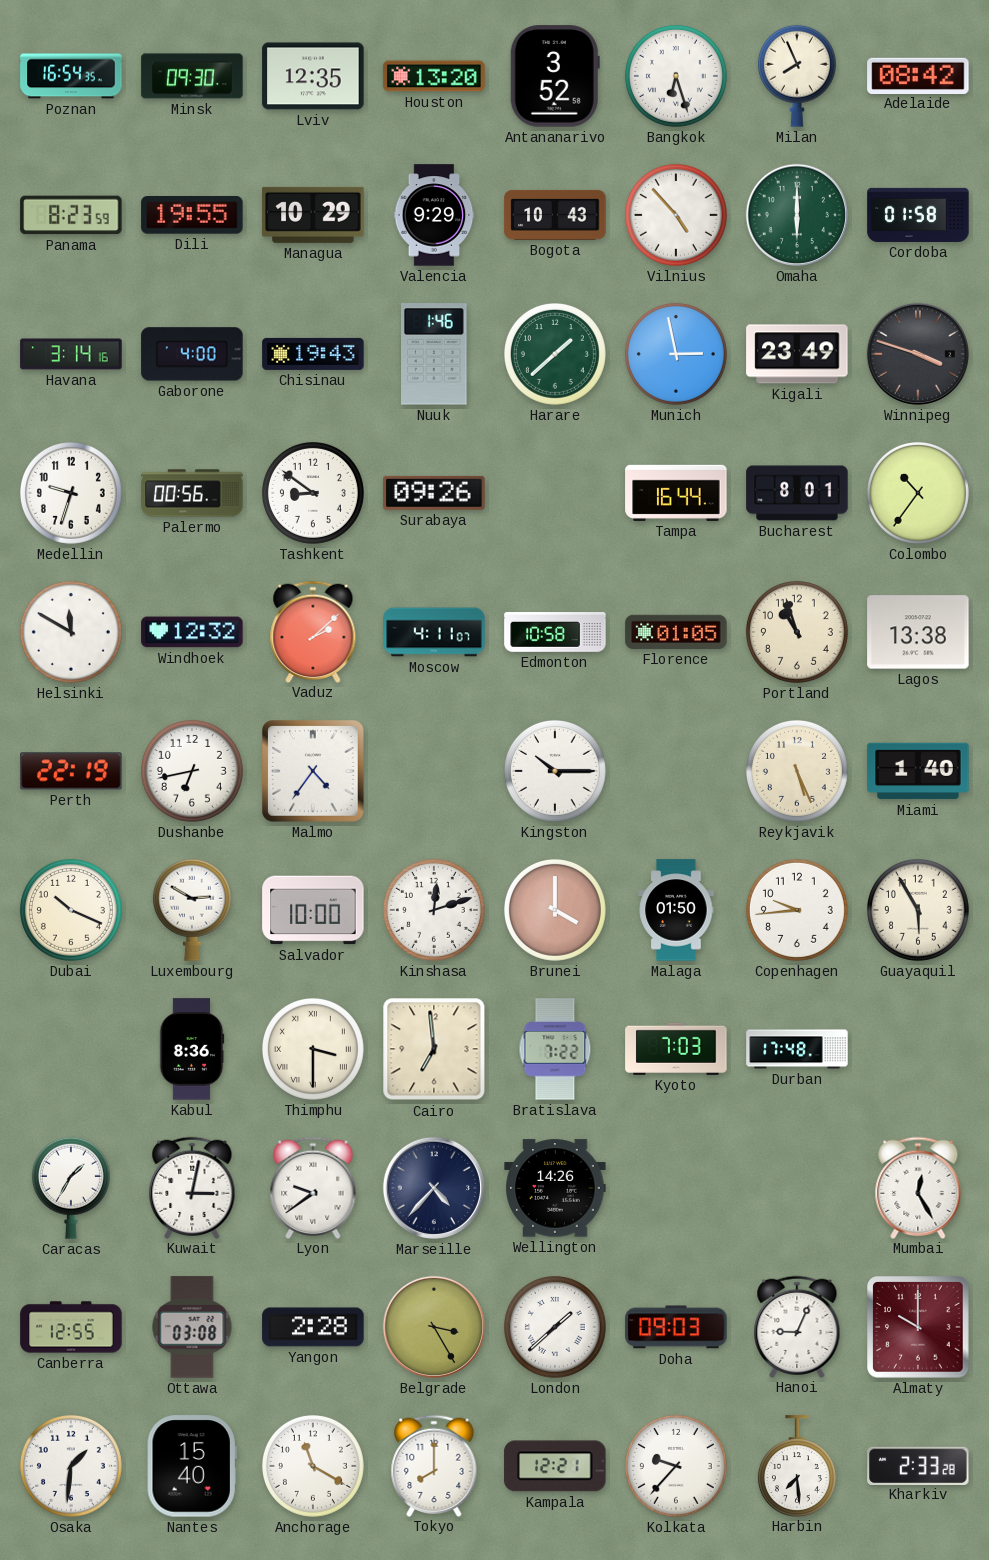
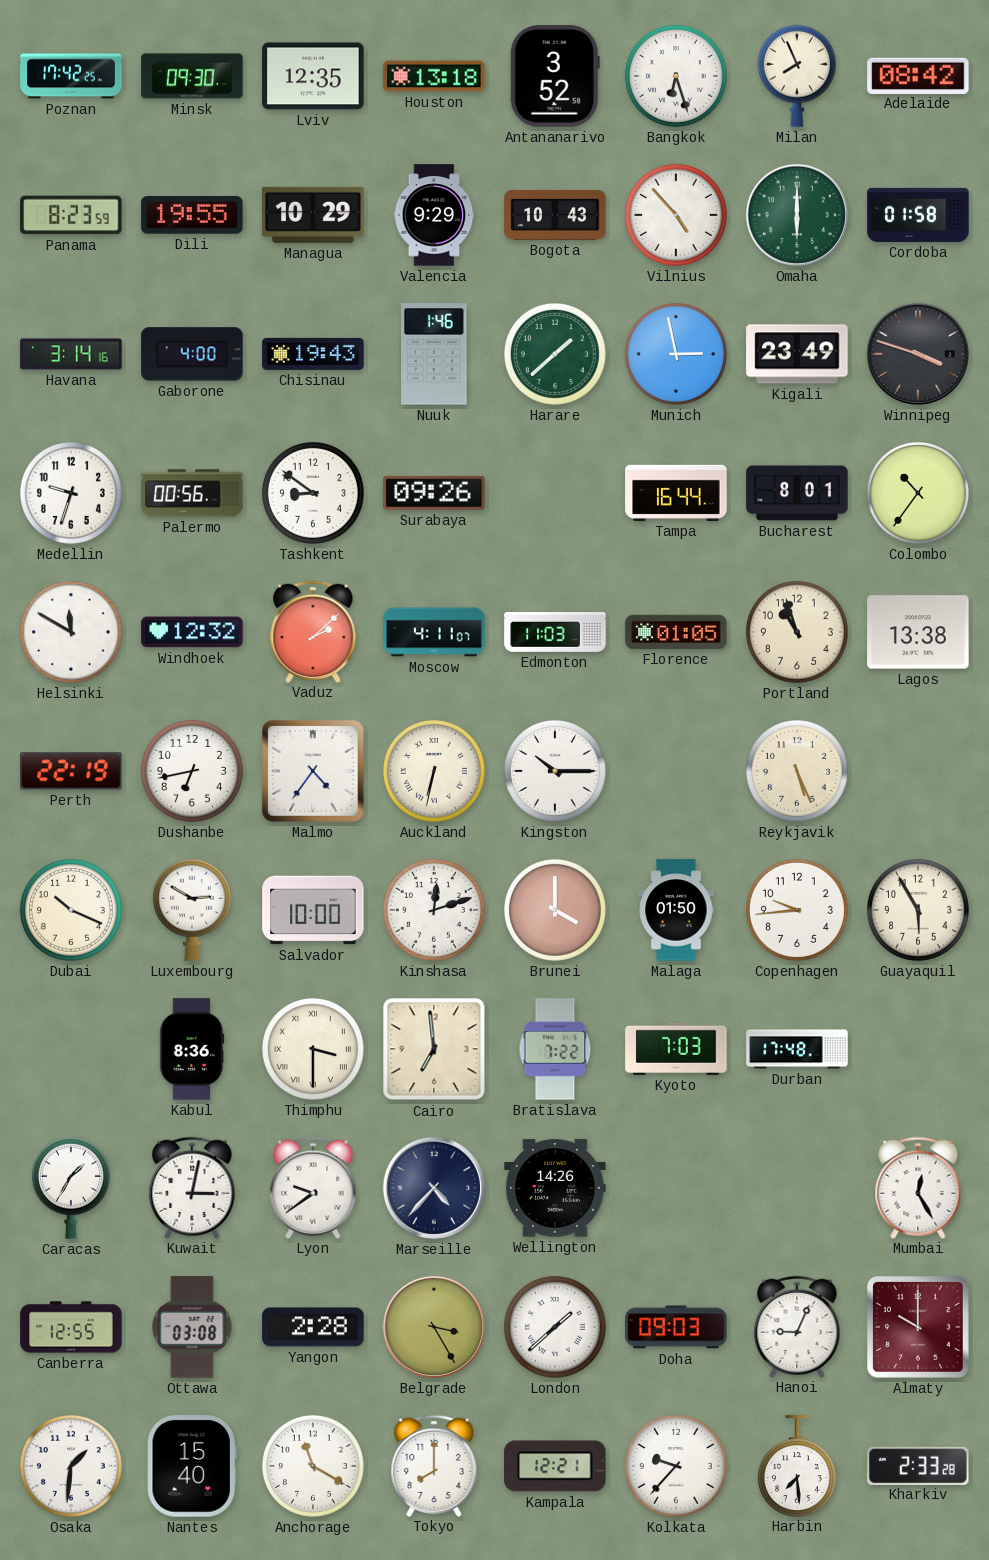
Poznan: 16:54 -> 17:42
Houston: 13:20 -> 13:18
Edmonton: 10:58 -> 11:03
Auckland: none -> 6:32
Miami: 1:40 -> none
